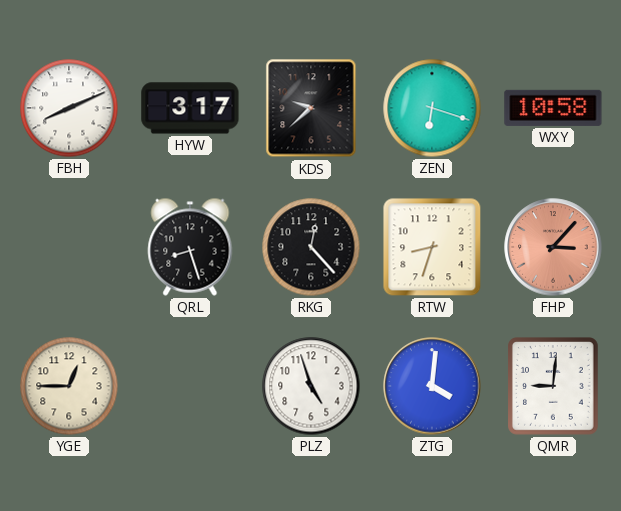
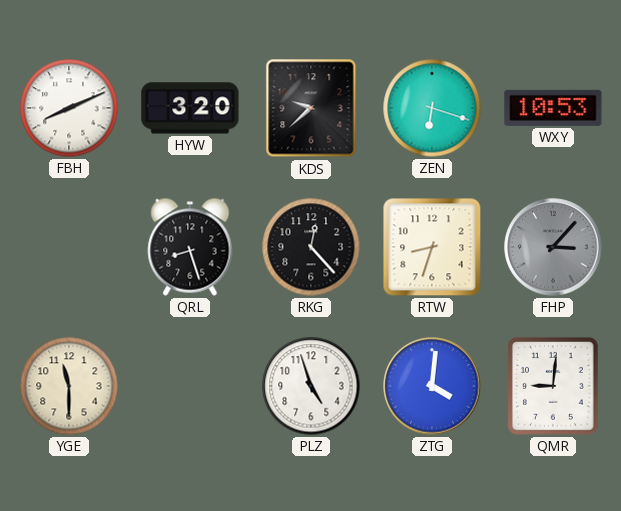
HYW: 3:17 -> 3:20
WXY: 10:58 -> 10:53
FHP dial: salmon -> grey
YGE: 12:45 -> 11:30
